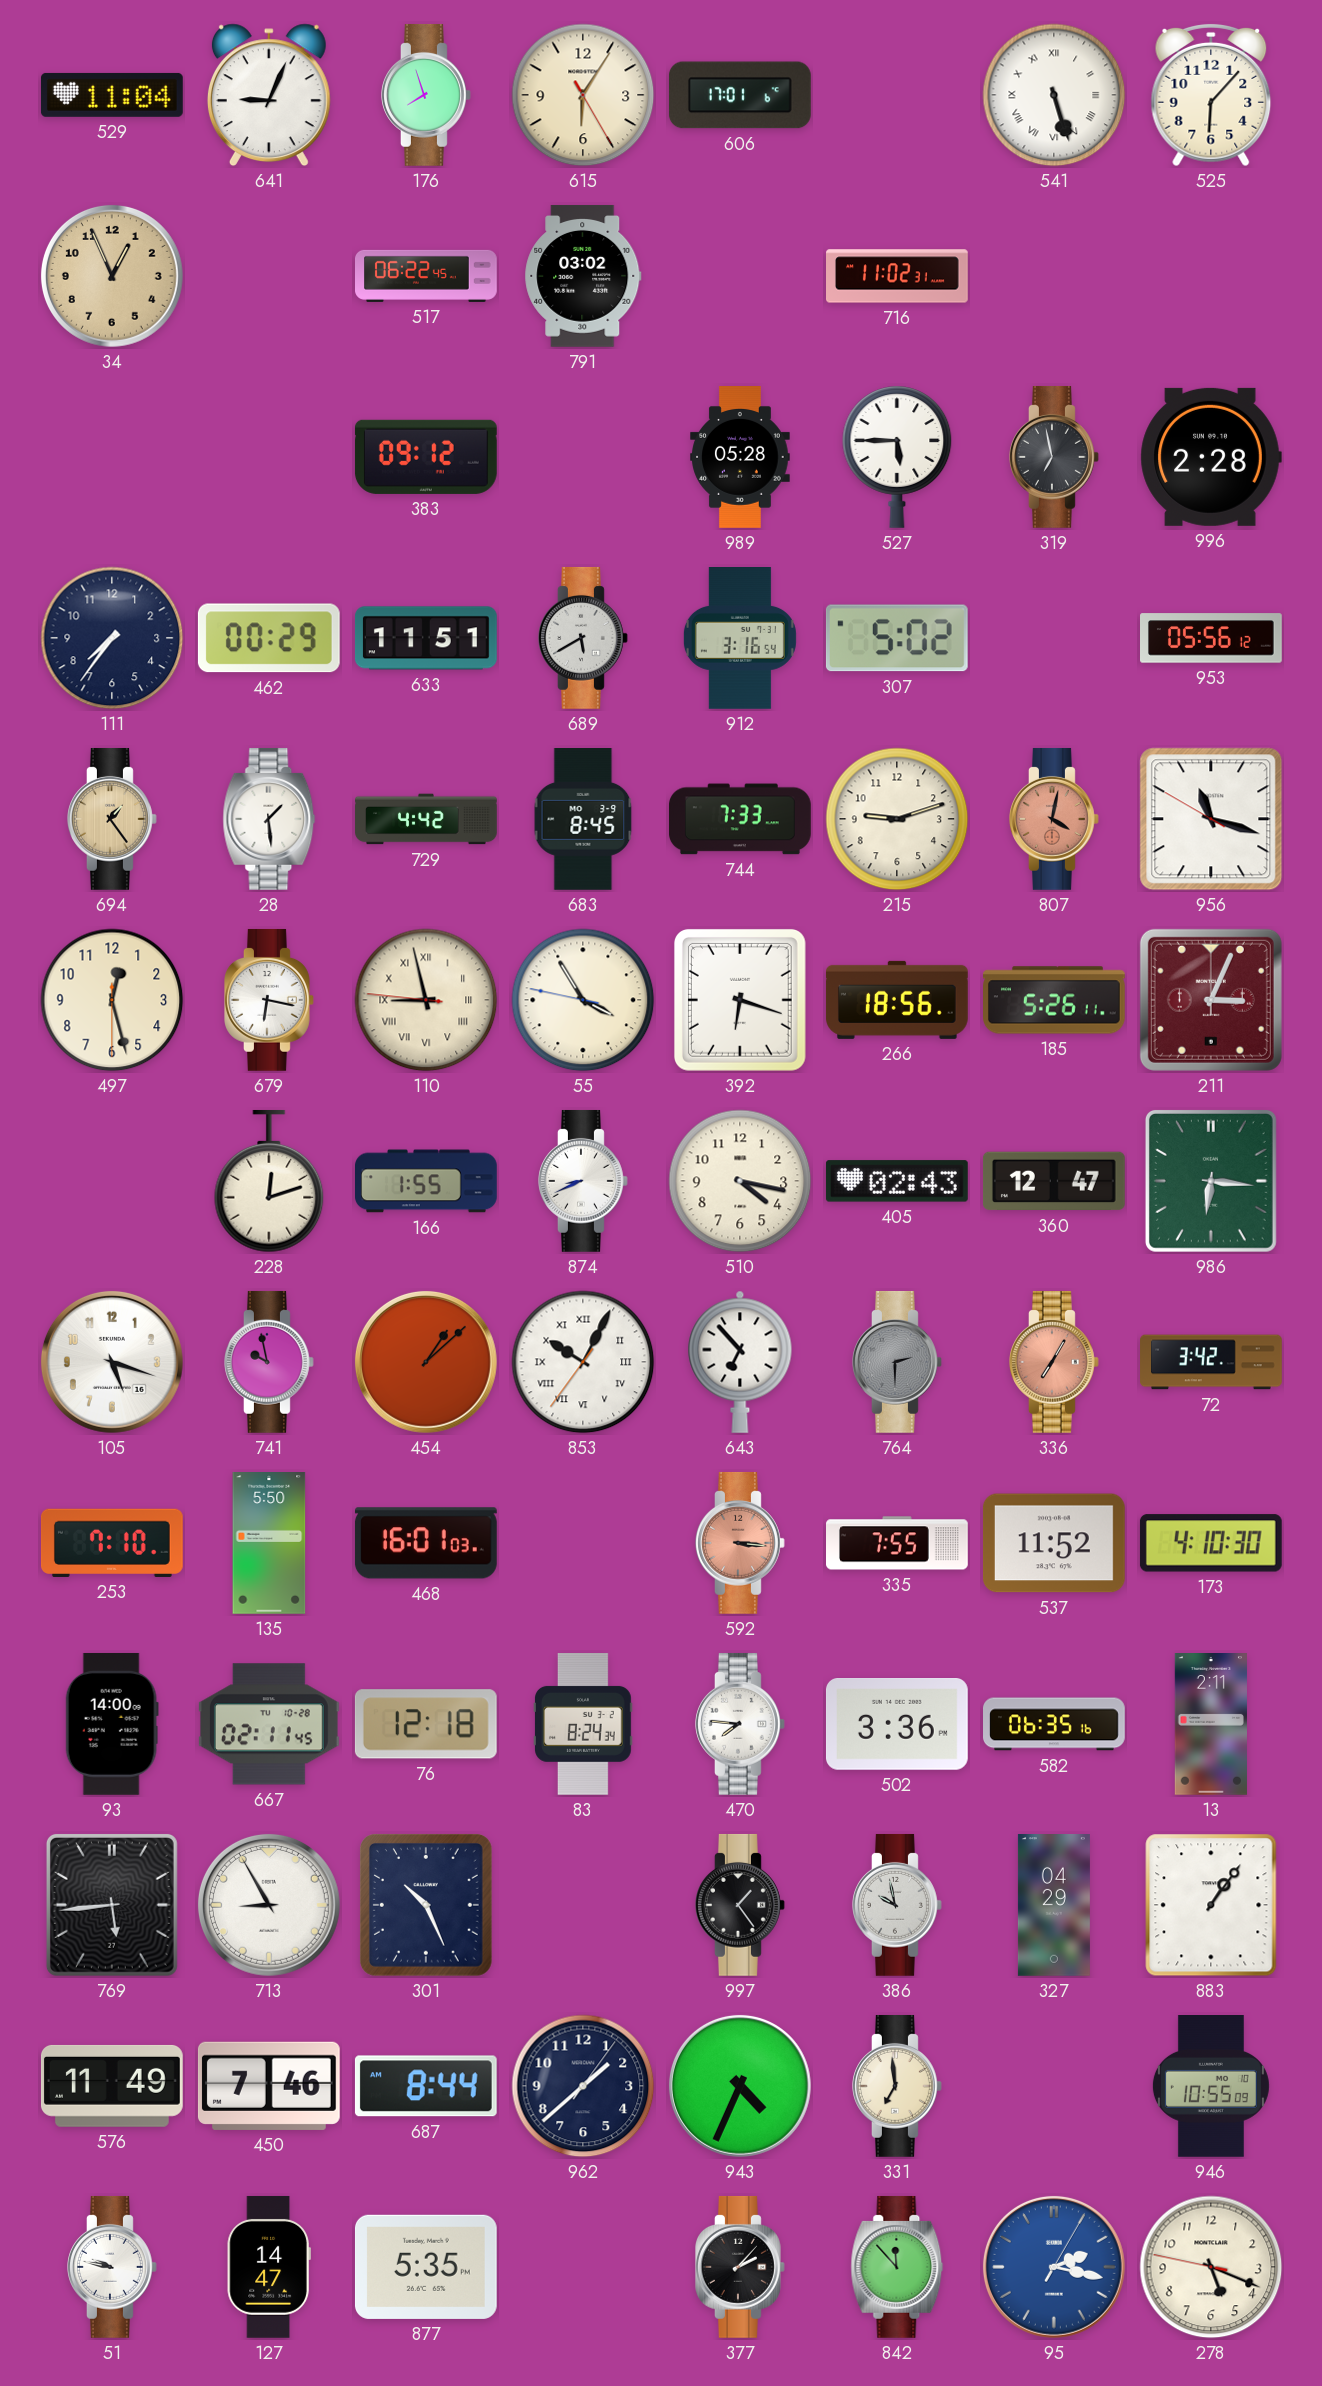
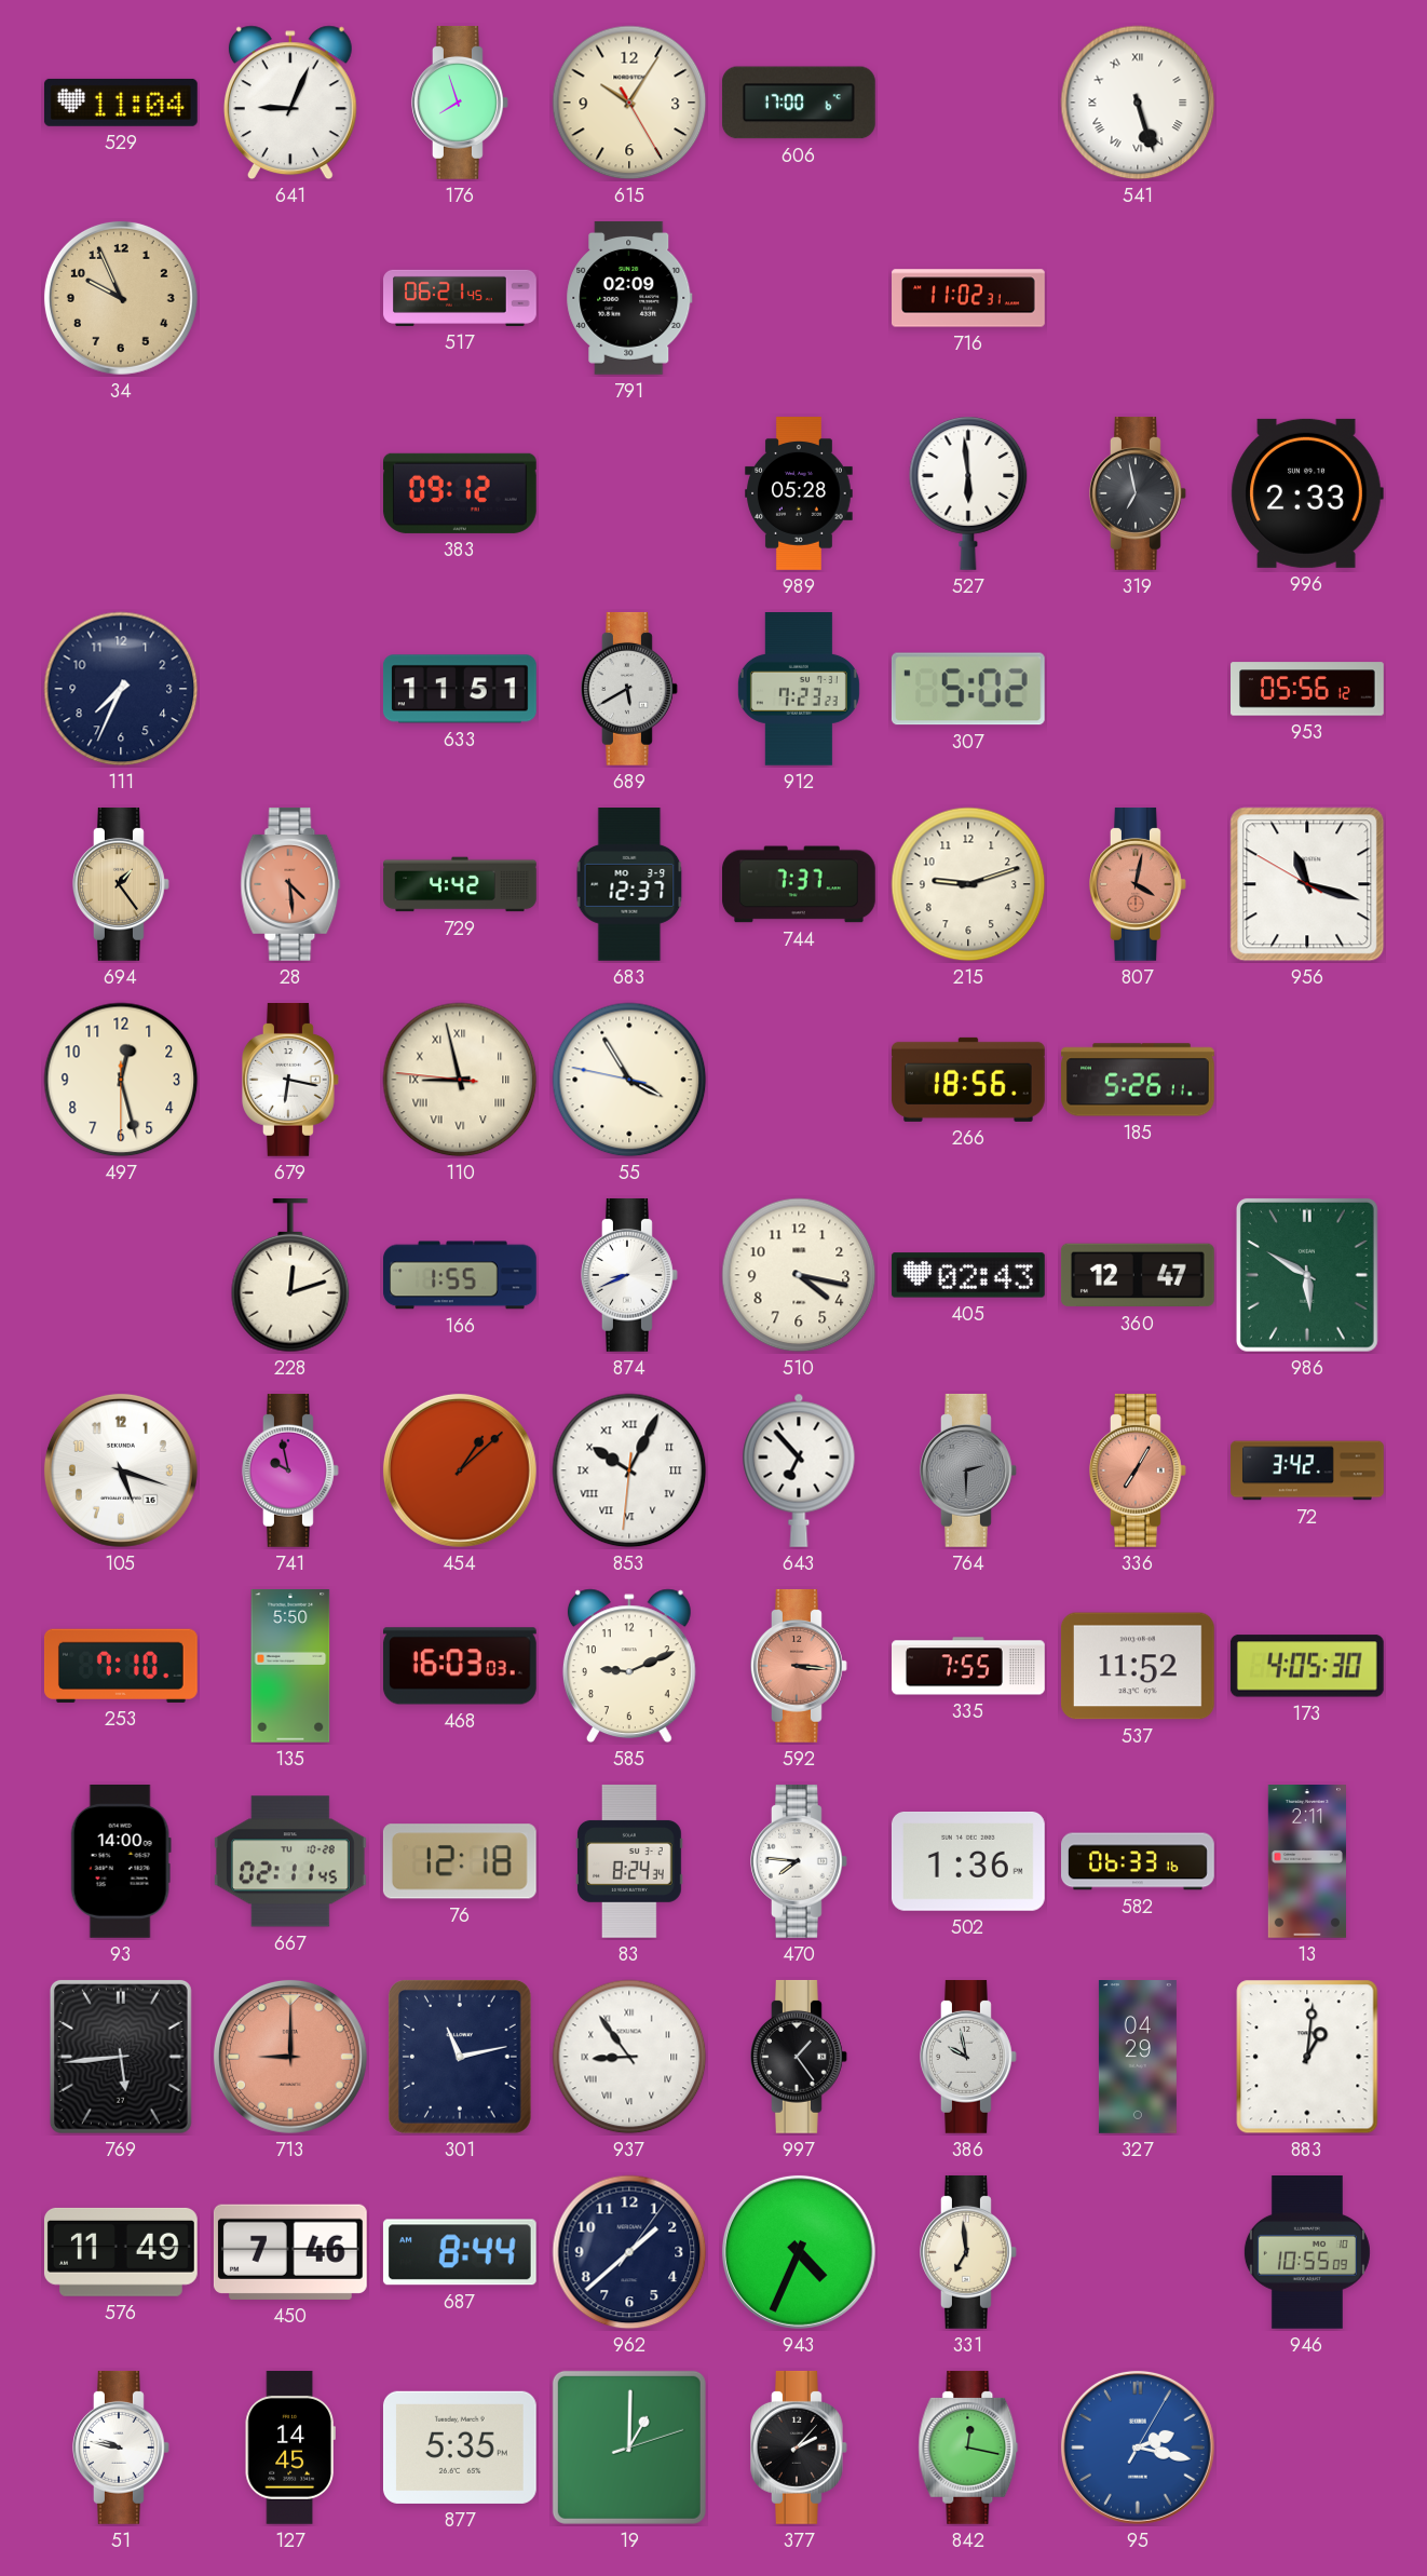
615: 6:05 -> 10:05
606: 17:01 -> 17:00
525: 6:07 -> none
34: 12:56 -> 9:56
517: 06:22 -> 06:21
791: 03:02 -> 02:09
527: 5:45 -> 5:59
996: 2:28 -> 2:33
111: 7:36 -> 7:34
462: 00:29 -> none
912: 3:16 -> 7:23
28: 1:29 -> 4:29
28 dial: white -> salmon
683: 8:45 -> 12:37
744: 7:33 -> 7:37
392: 6:18 -> none
211: 3:04 -> none
986: 6:16 -> 5:50
853: 10:04:36 -> 10:04:31
468: 16:01 -> 16:03
585: none -> 9:11
173: 4:10 -> 4:05
502: 3:36 -> 1:36
582: 06:35 -> 06:33
713: 8:55 -> 9:00
713 dial: white -> salmon
301: 10:26 -> 11:13
937: none -> 8:54
883: 1:06 -> 1:01
127: 14:47 -> 14:45
19: none -> 1:00
842: 11:53 -> 12:17
278: 5:18 -> none
